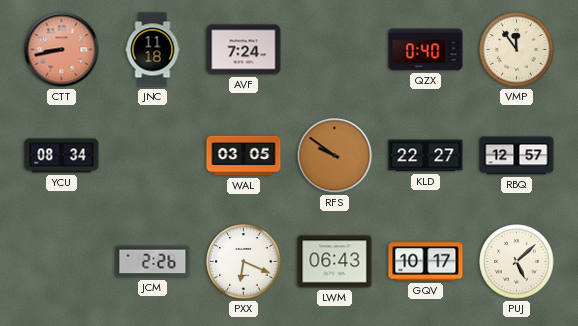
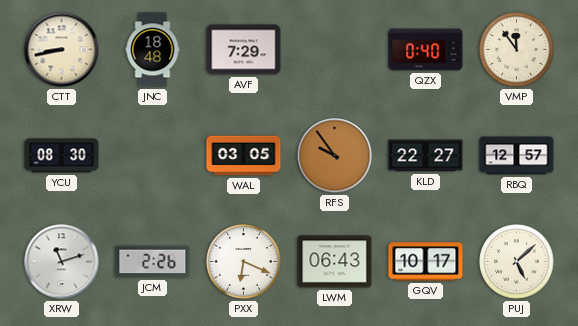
CTT dial: salmon -> cream
JNC: 11:18 -> 18:48
AVF: 7:24 -> 7:29
YCU: 08:34 -> 08:30
RFS: 9:51 -> 9:54
XRW: none -> 11:12
